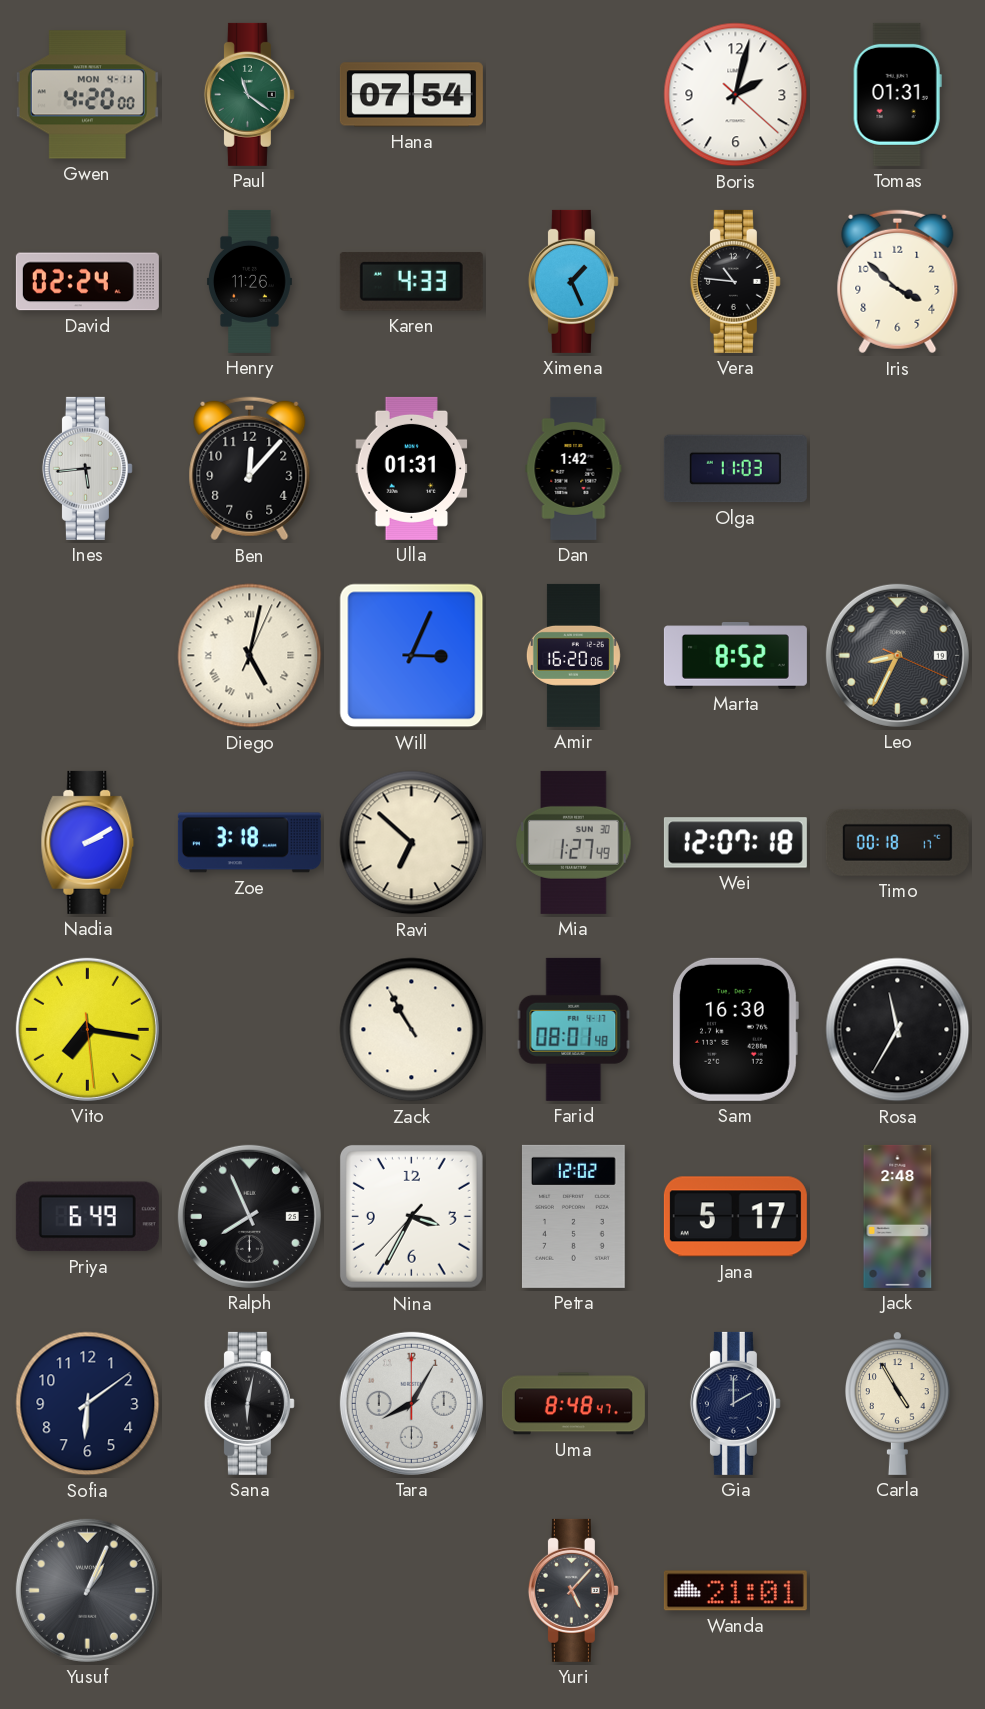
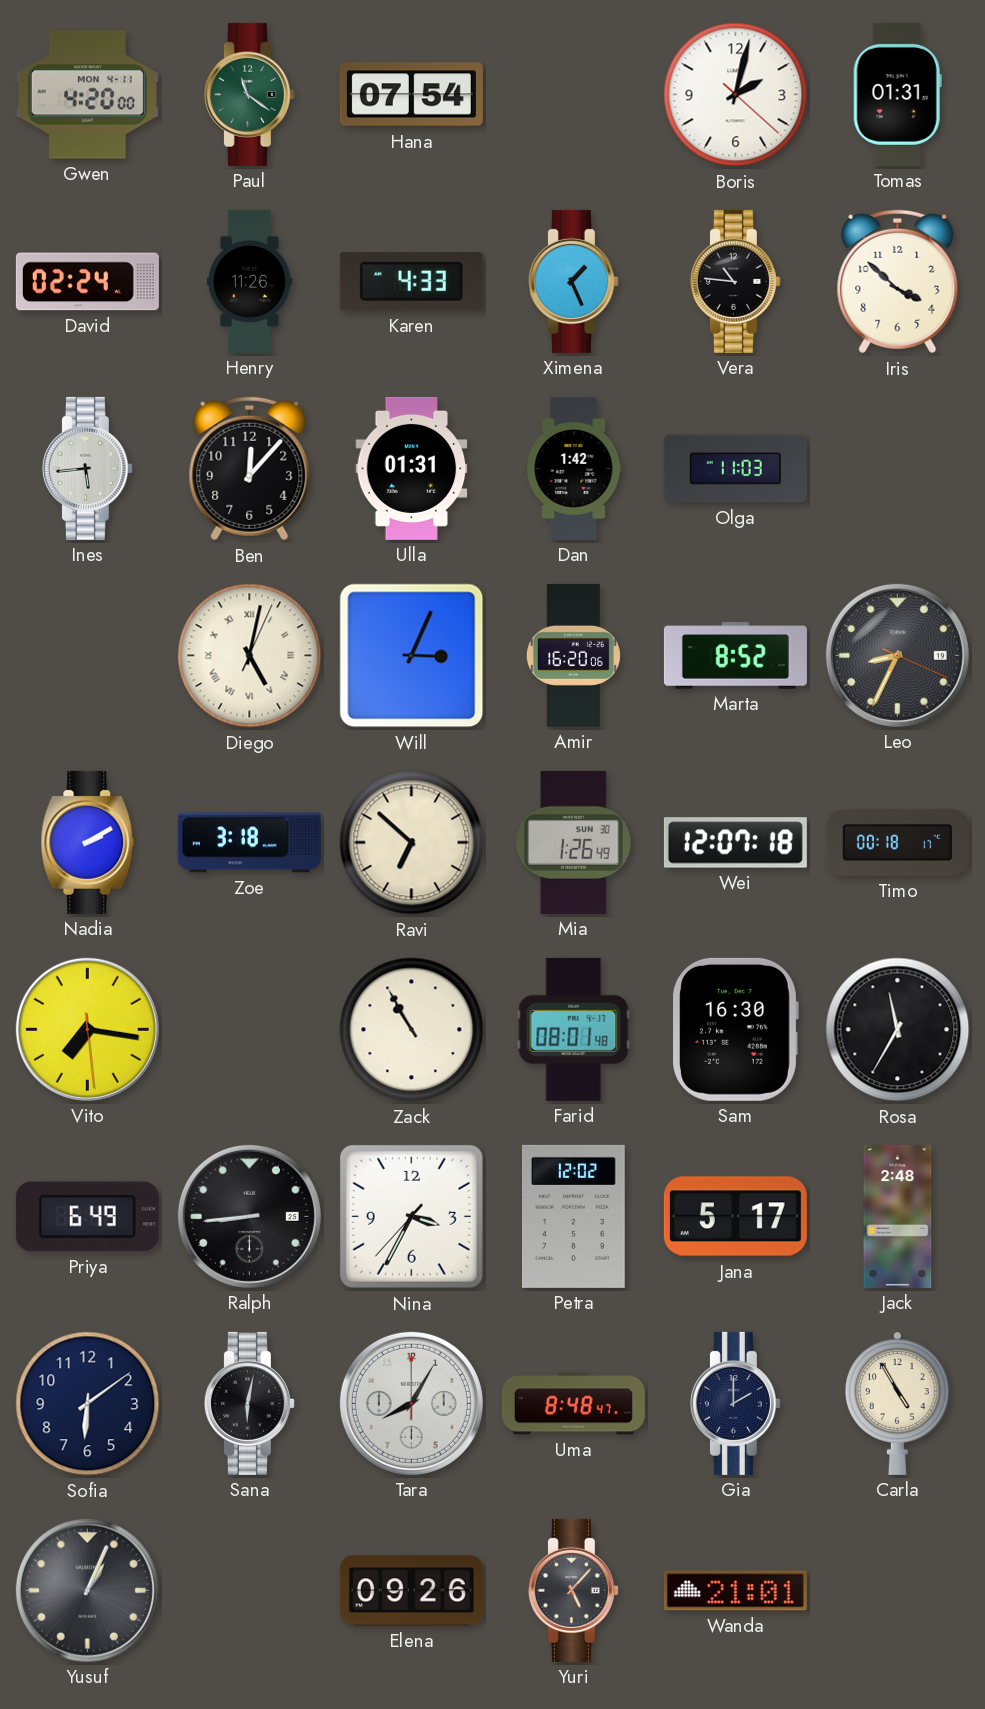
Mia: 1:27 -> 1:26
Ralph: 7:56 -> 8:44
Elena: none -> 09:26
